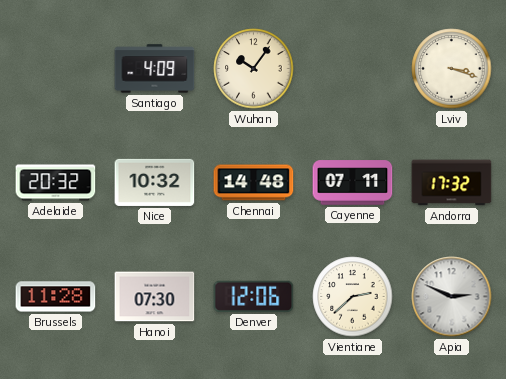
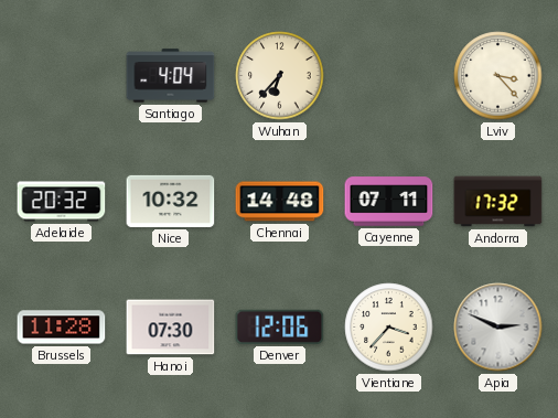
Santiago: 4:09 -> 4:04
Wuhan: 10:06 -> 6:37
Lviv: 3:18 -> 3:23
Vientiane: 2:38 -> 3:37
